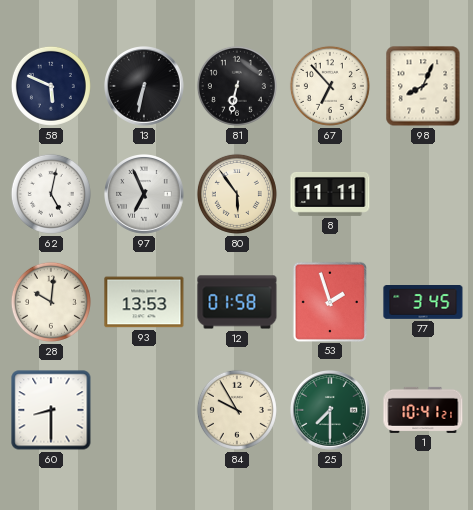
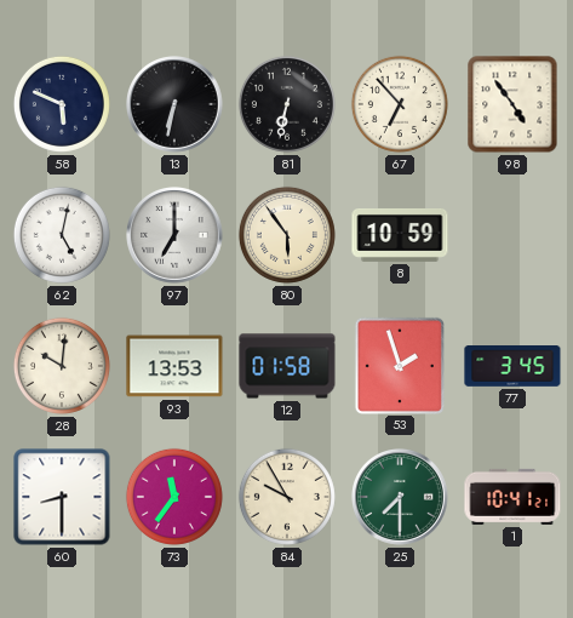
98: 8:04 -> 4:54
97: 6:56 -> 7:00
8: 11:11 -> 10:59
73: none -> 11:36
